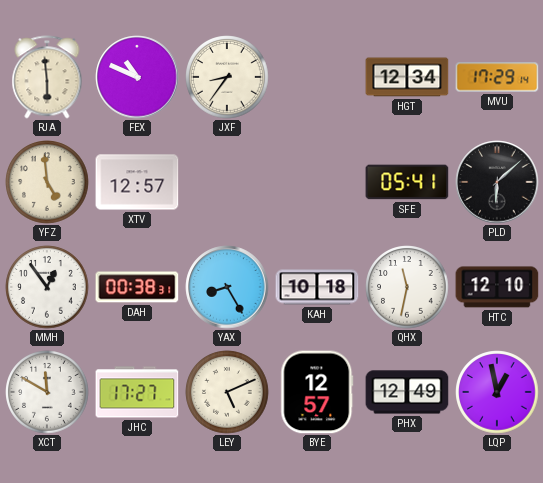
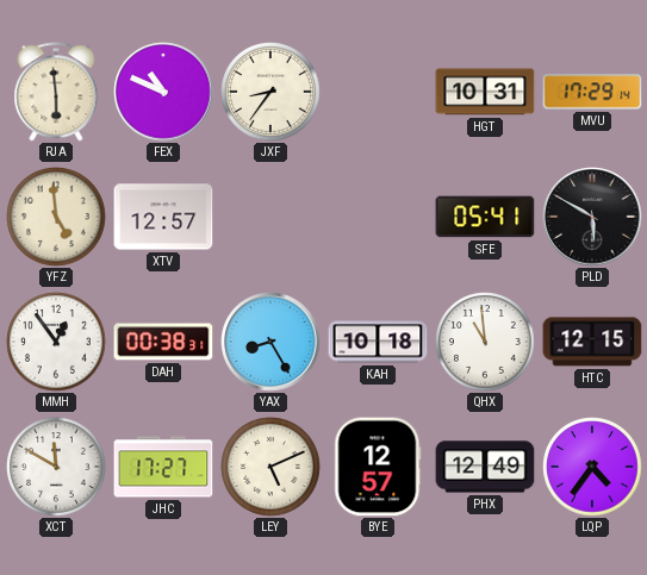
HGT: 12:34 -> 10:31
PLD: 6:08 -> 5:50
QHX: 11:32 -> 10:59
HTC: 12:10 -> 12:15
LQP: 12:58 -> 4:36
